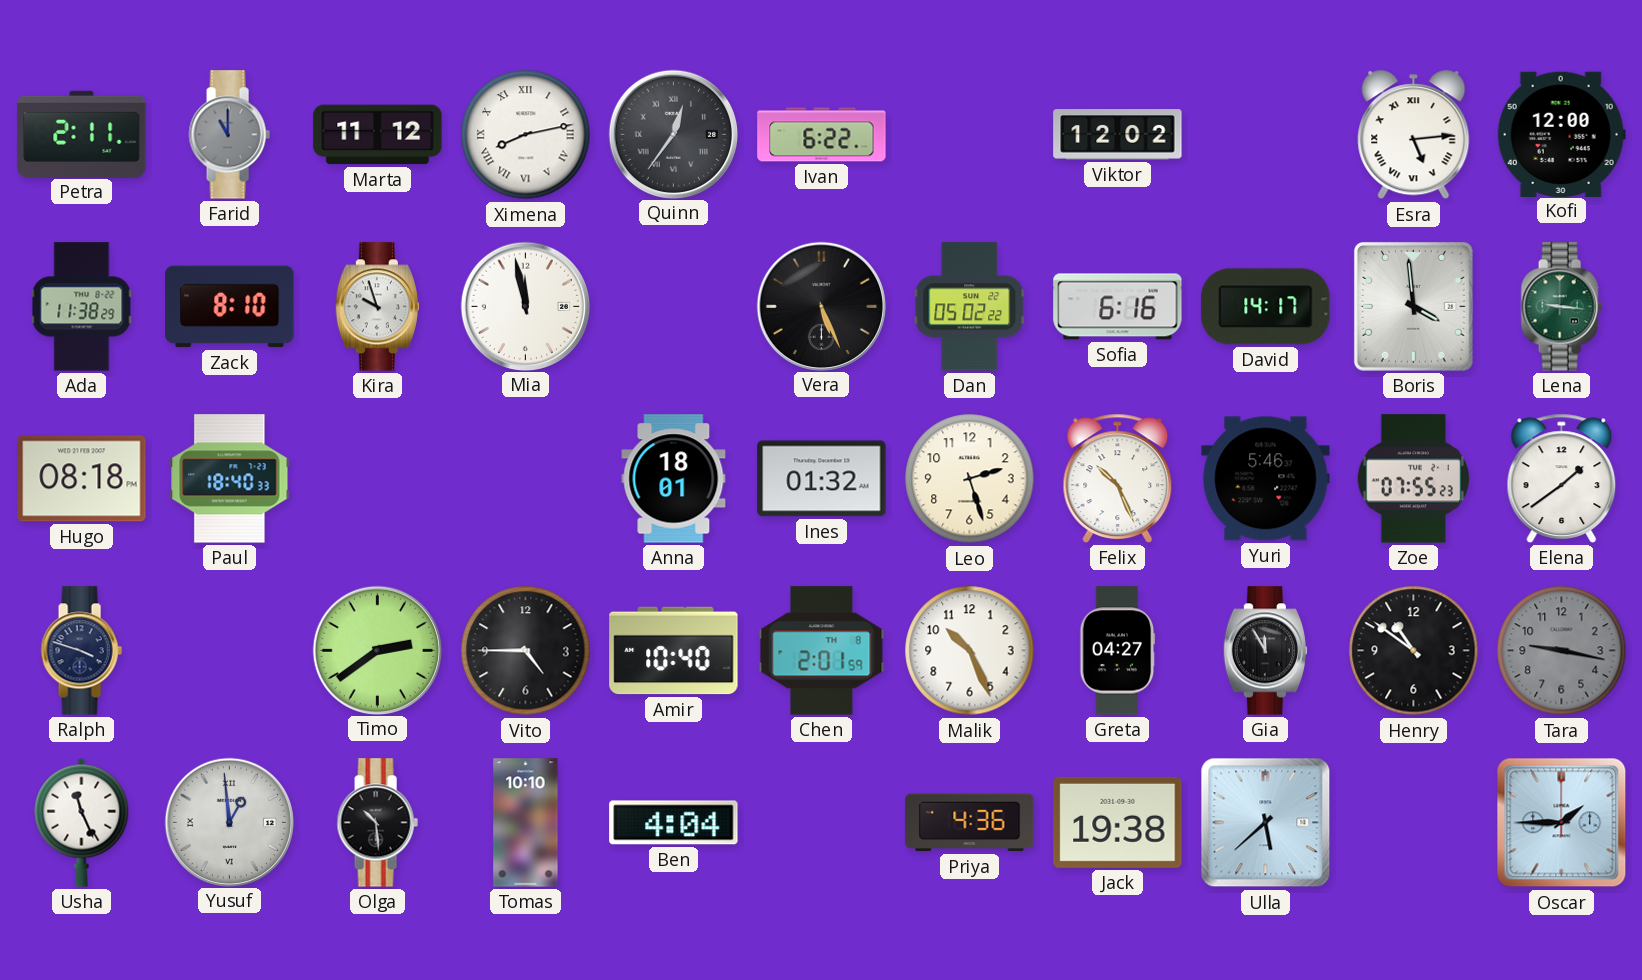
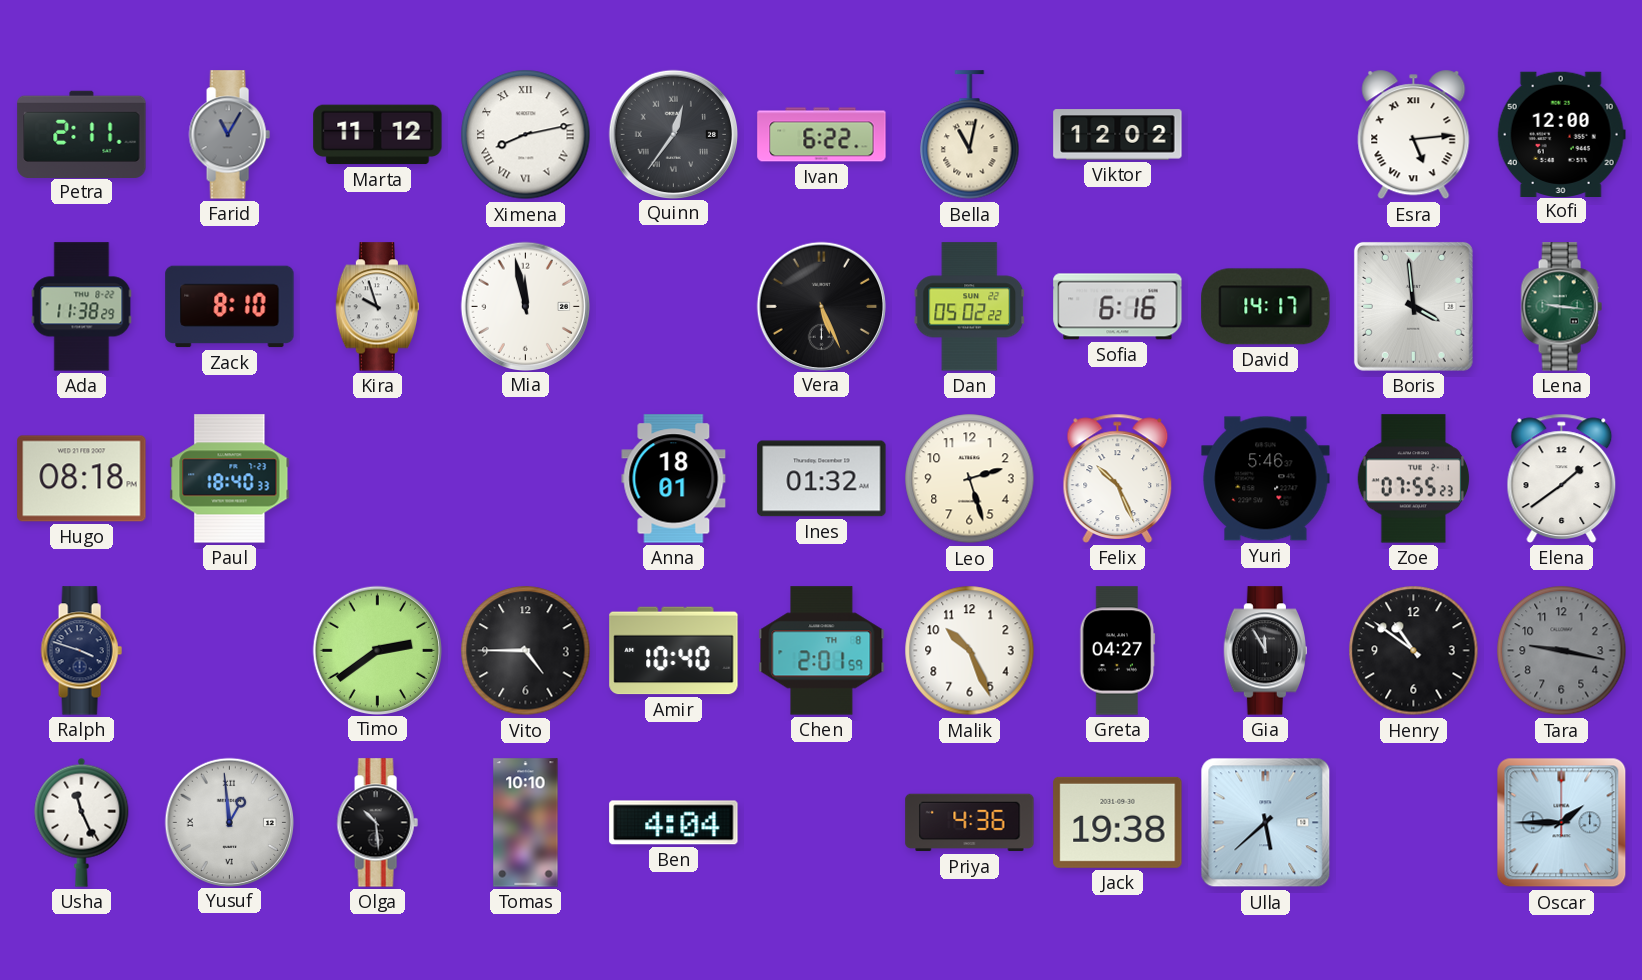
Farid: 11:00 -> 11:05
Bella: none -> 11:02
